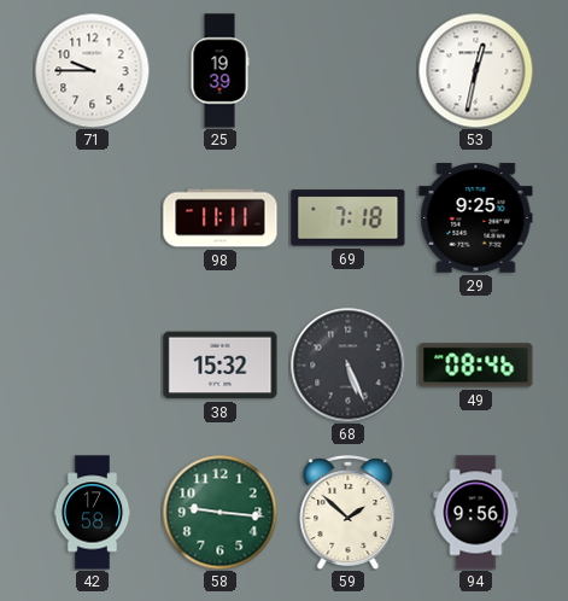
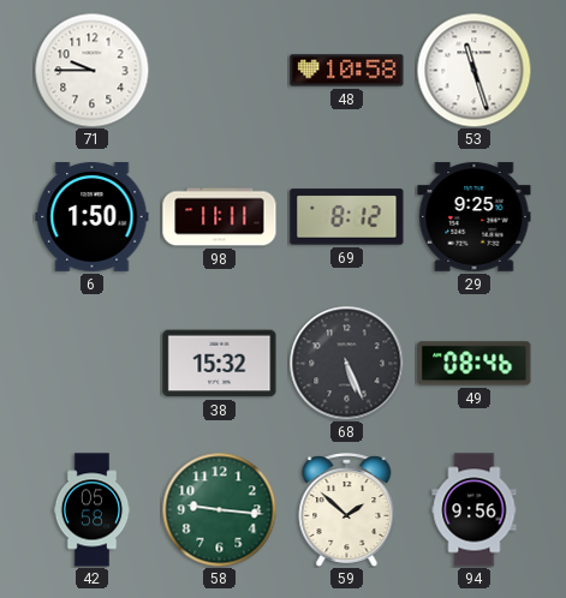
25: 19:39 -> none
48: none -> 10:58
53: 12:32 -> 11:27
6: none -> 1:50
69: 7:18 -> 8:12
42: 17:58 -> 05:58
